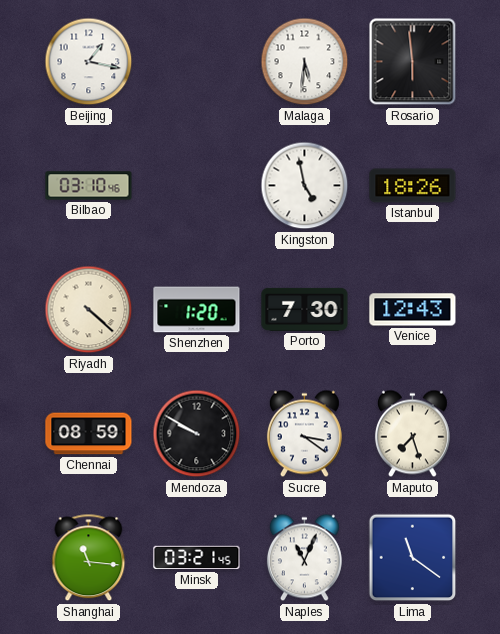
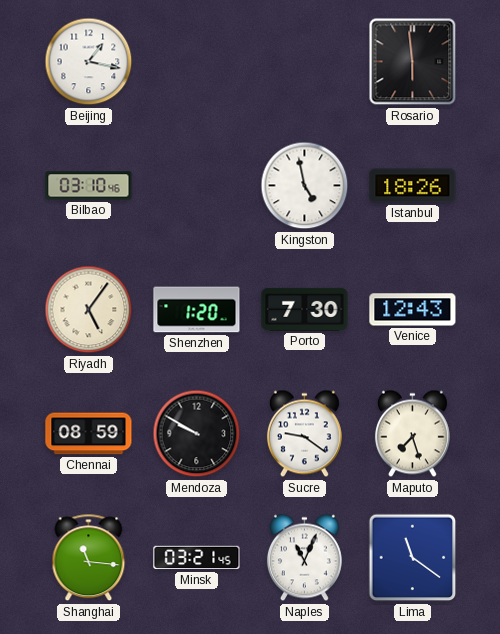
Malaga: 5:31 -> none
Riyadh: 4:22 -> 5:06
Sucre: 3:21 -> 9:21
